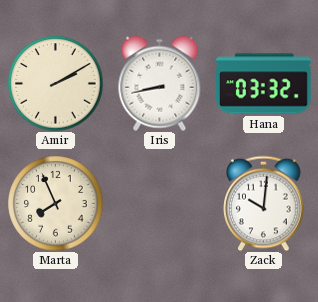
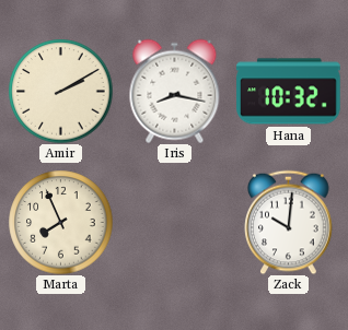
Iris: 8:43 -> 8:17
Hana: 03:32 -> 10:32
